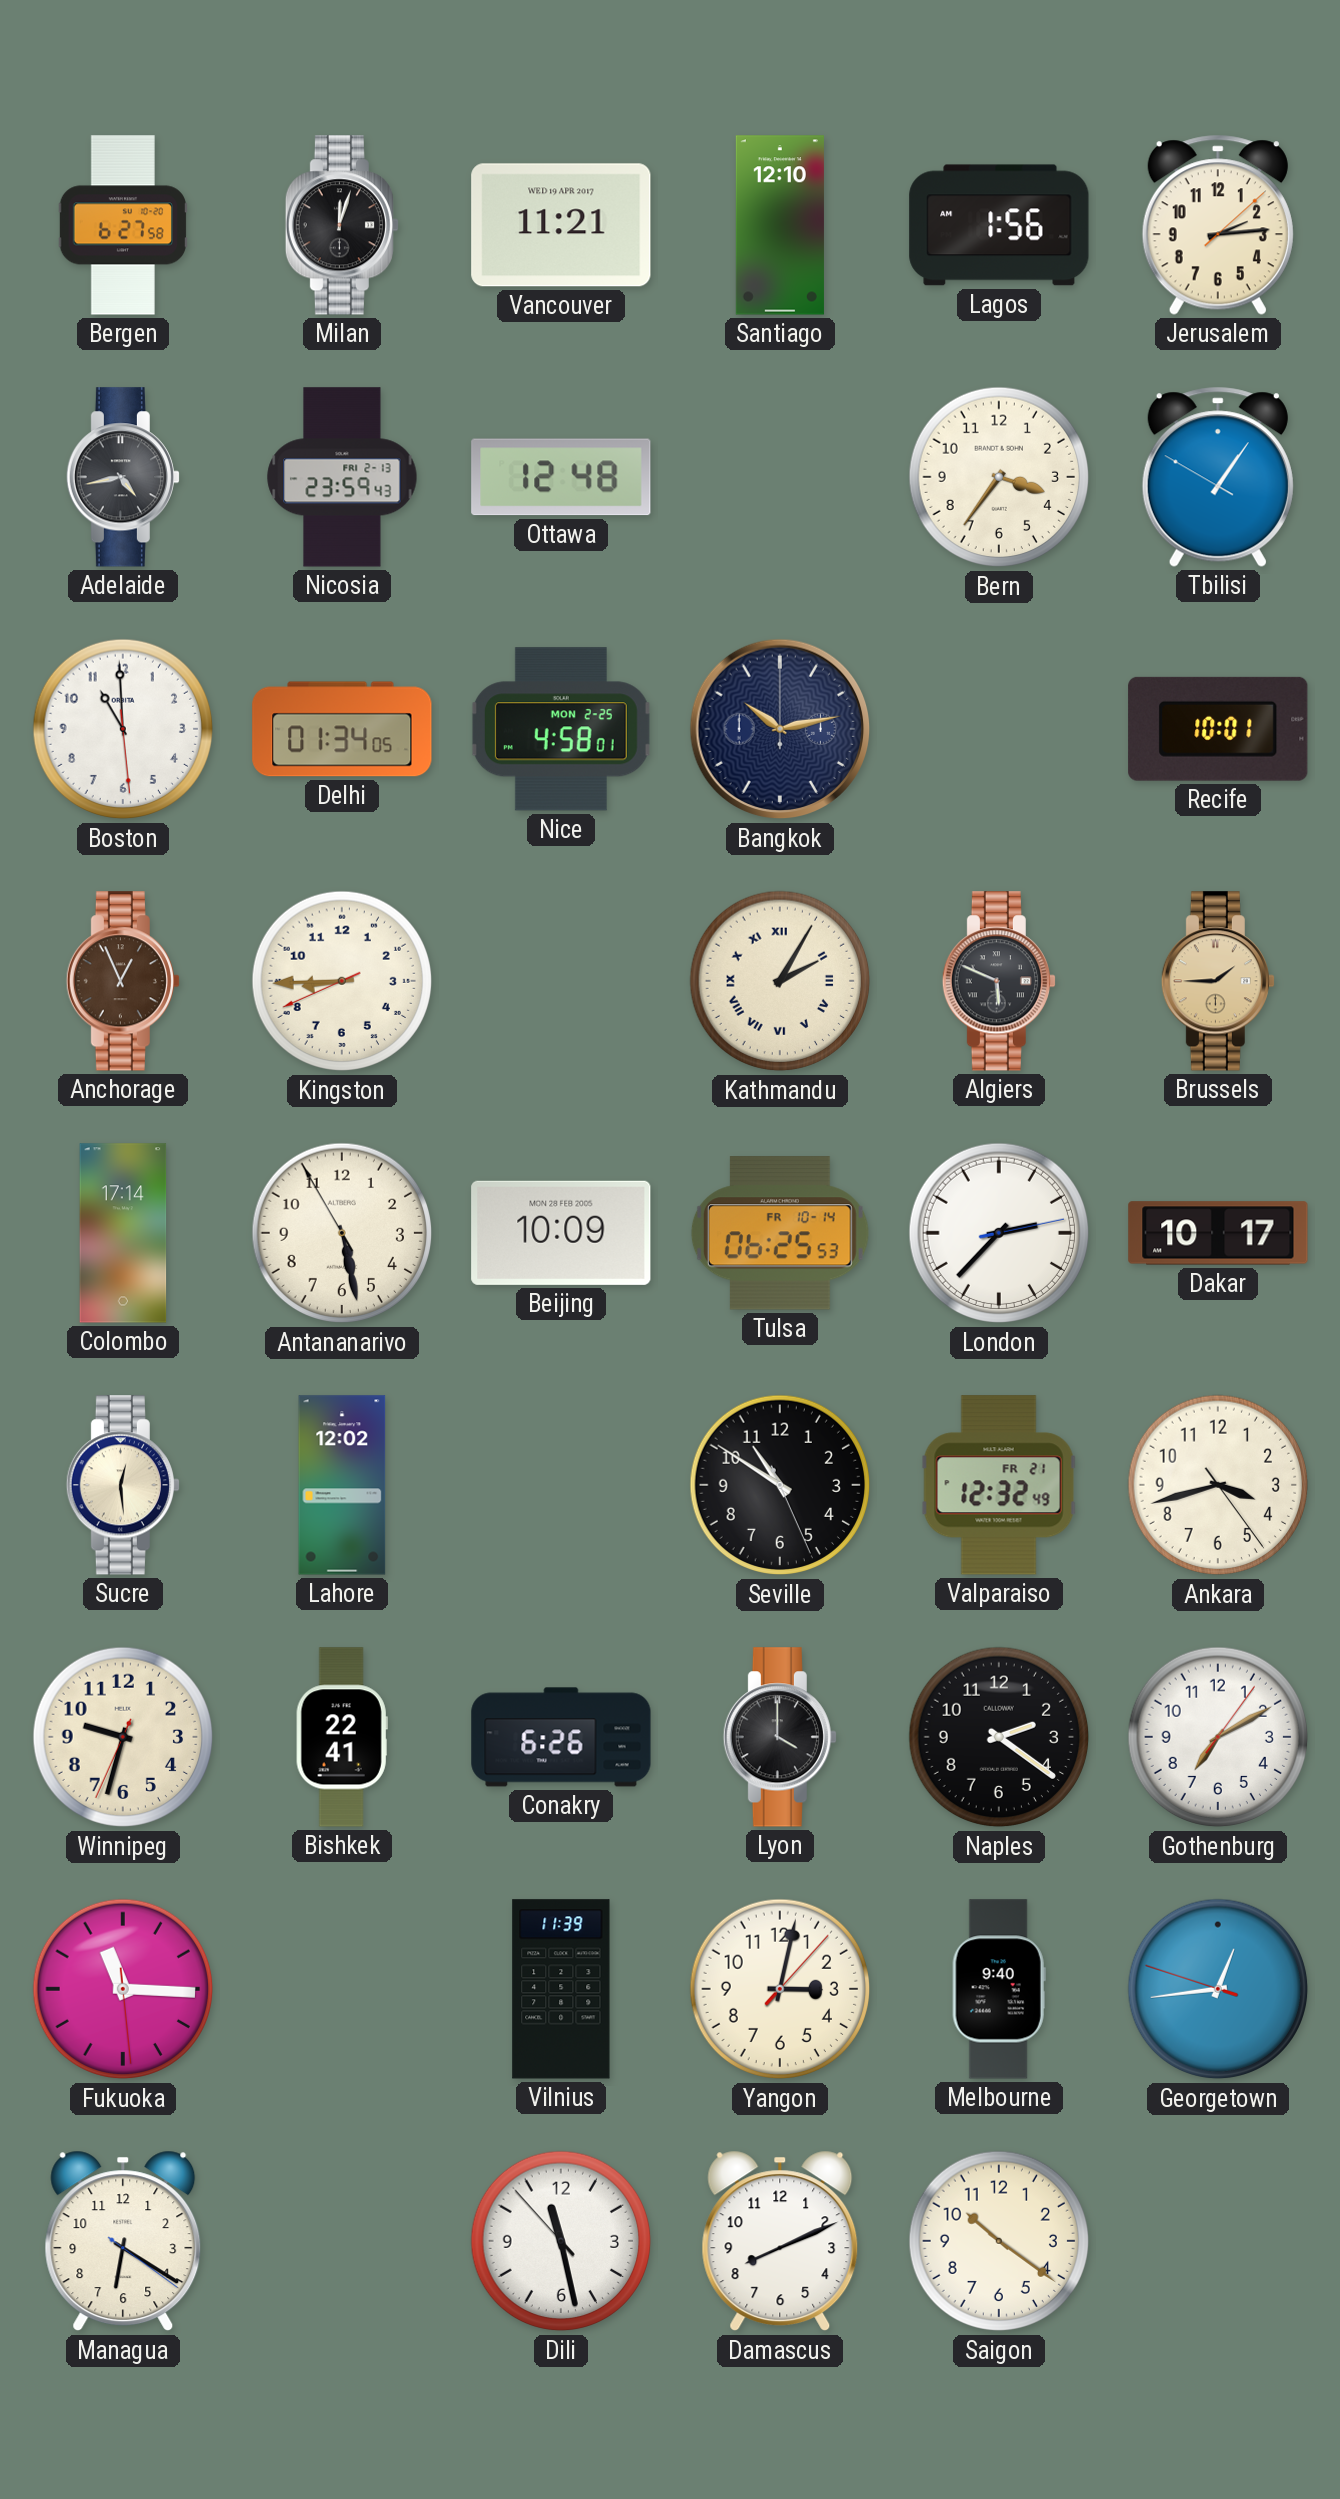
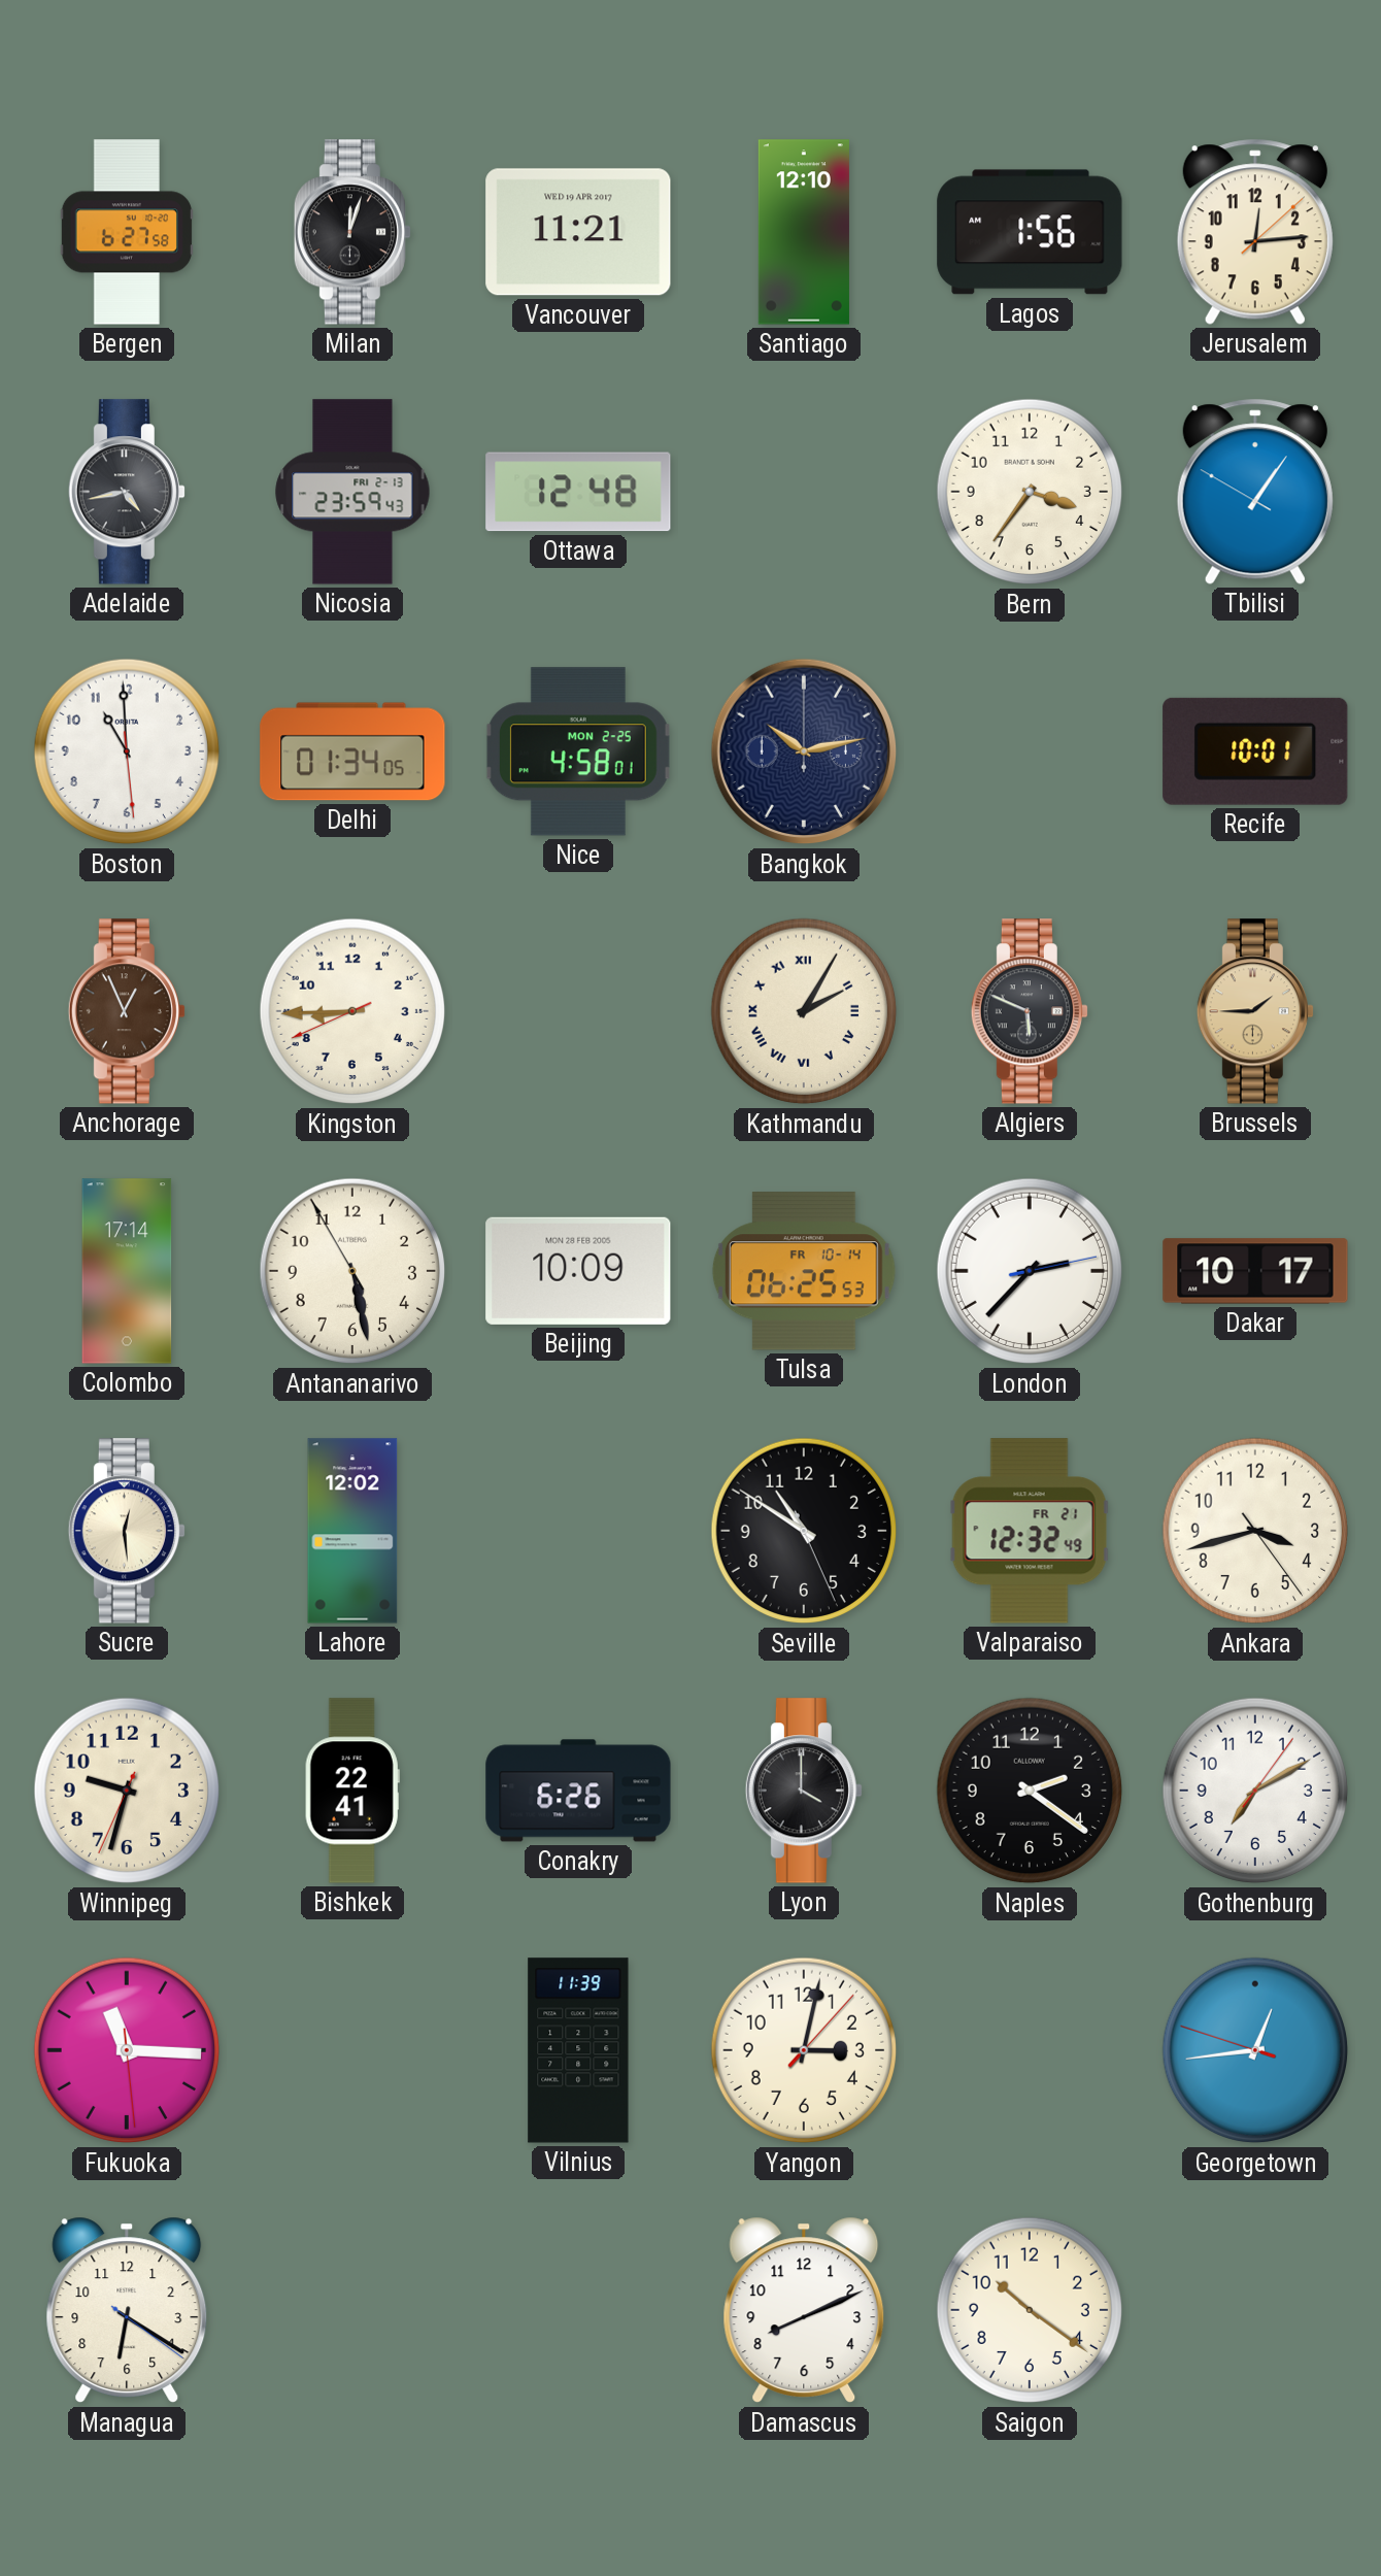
Jerusalem: 2:14 -> 12:14
Melbourne: 9:40 -> none
Dili: 11:27 -> none
